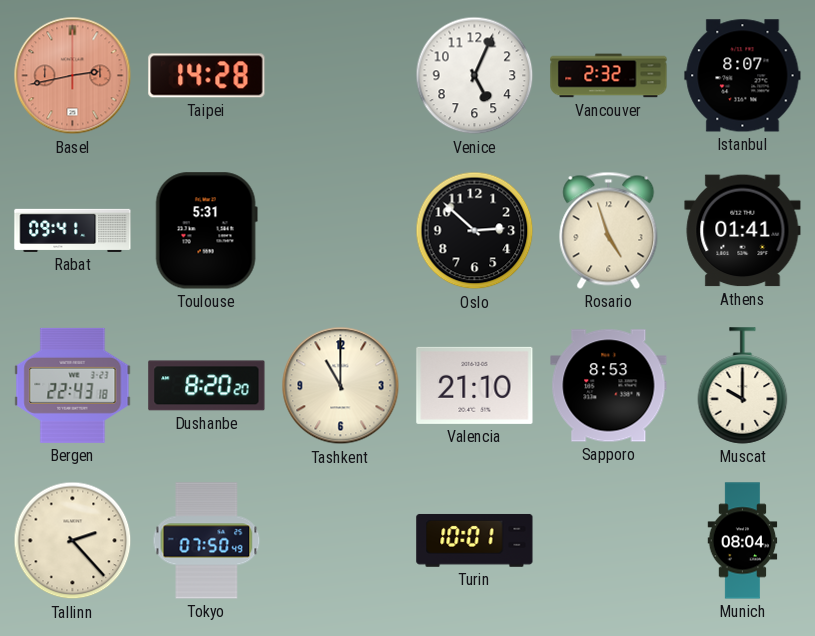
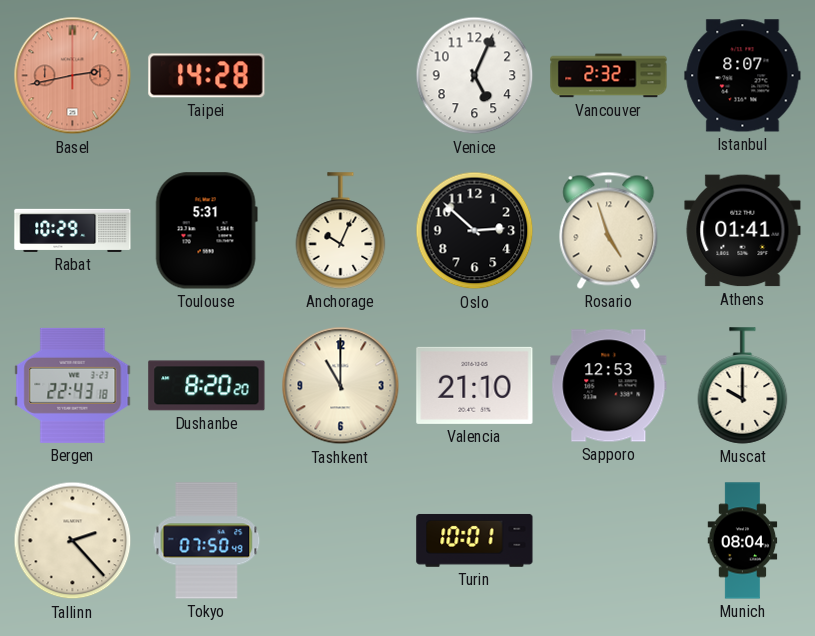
Rabat: 09:41 -> 10:29
Anchorage: none -> 10:04
Sapporo: 8:53 -> 12:53
